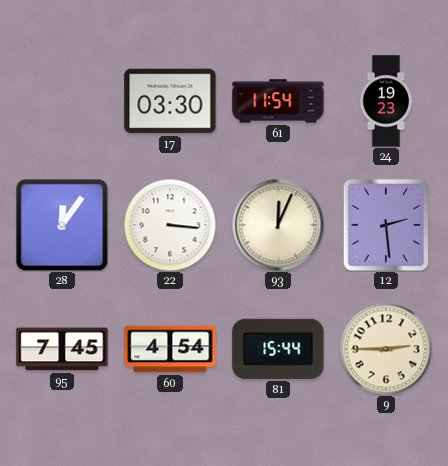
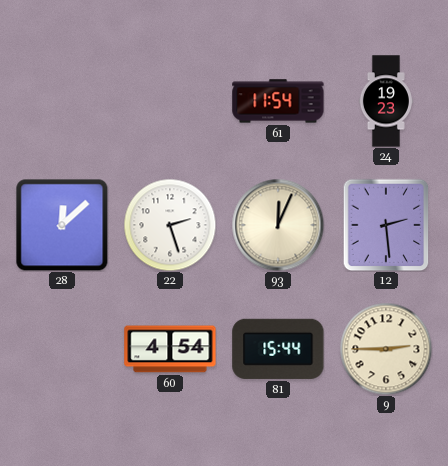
17: 03:30 -> none
28: 12:06 -> 12:08
22: 3:16 -> 2:27
95: 7:45 -> none
